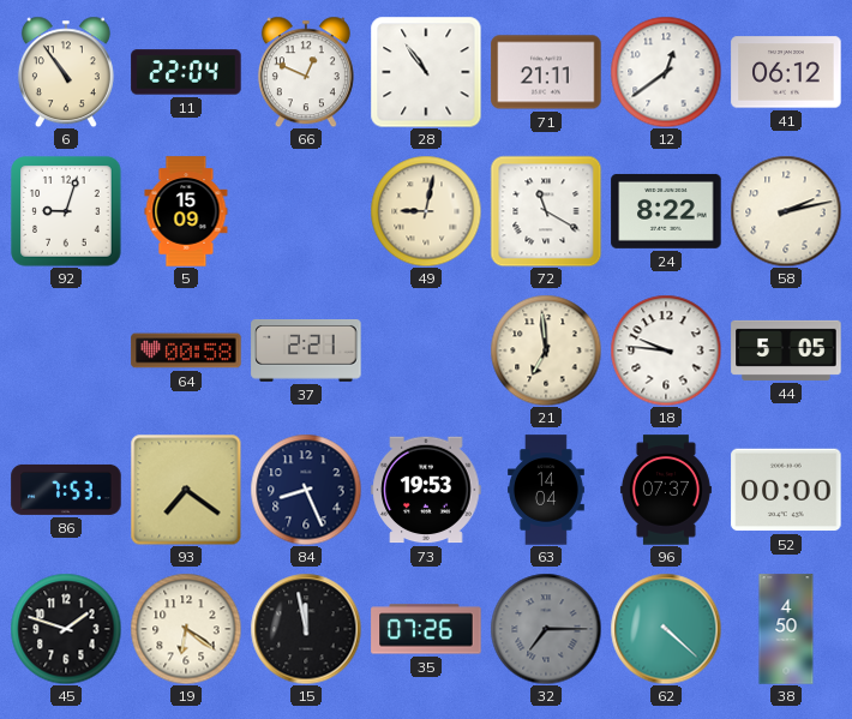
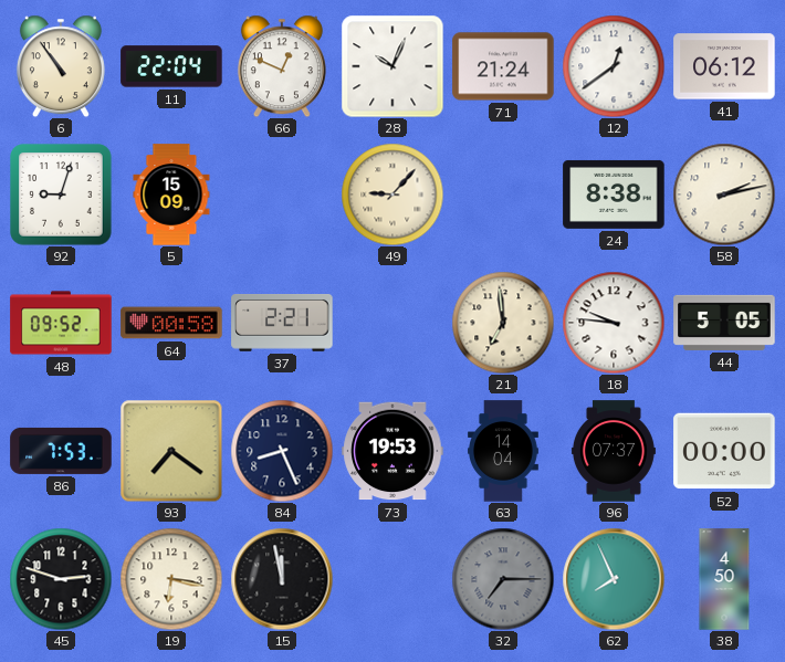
28: 10:54 -> 10:04
71: 21:11 -> 21:24
49: 9:02 -> 9:07
72: 11:20 -> none
24: 8:22 -> 8:38
48: none -> 09:52
45: 1:48 -> 2:48
19: 6:21 -> 6:17
35: 07:26 -> none
62: 4:22 -> 7:56
